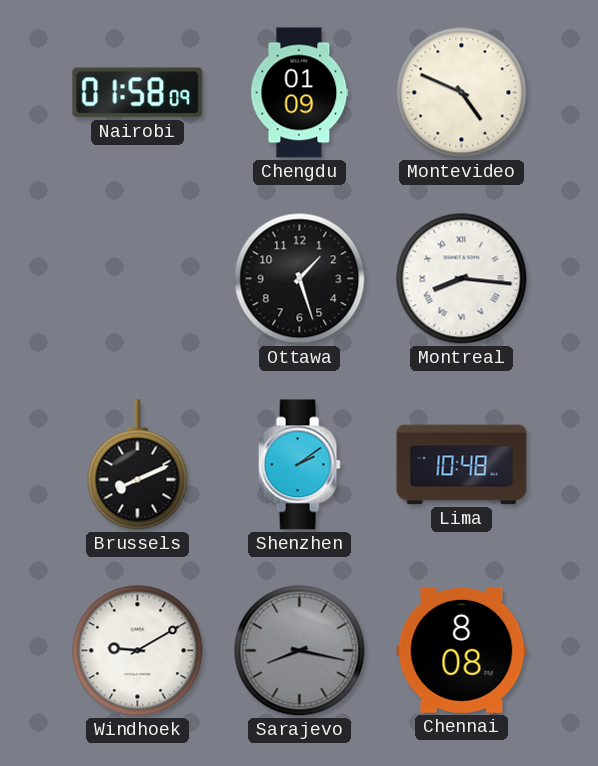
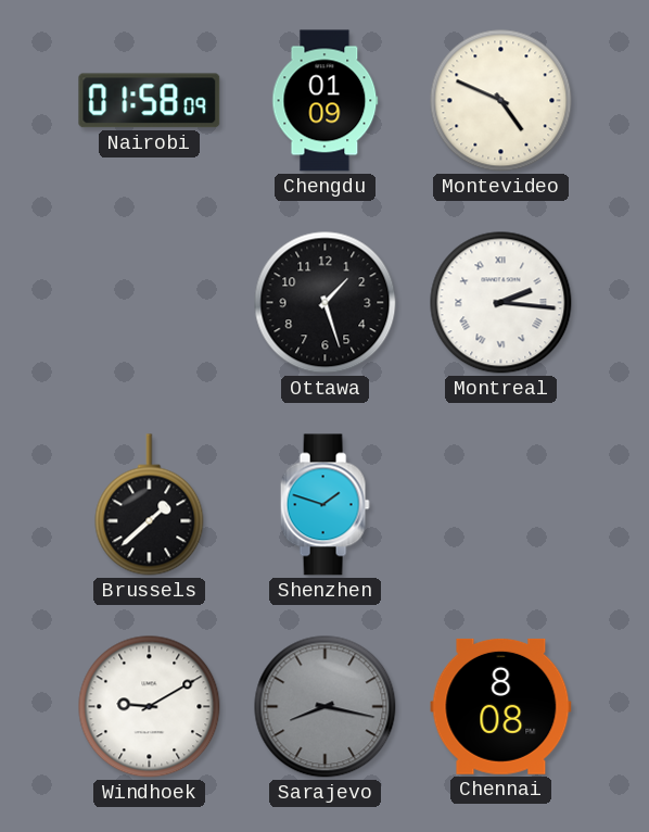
Montreal: 8:16 -> 2:16
Brussels: 8:11 -> 1:38
Shenzhen: 2:09 -> 1:48
Lima: 10:48 -> none
